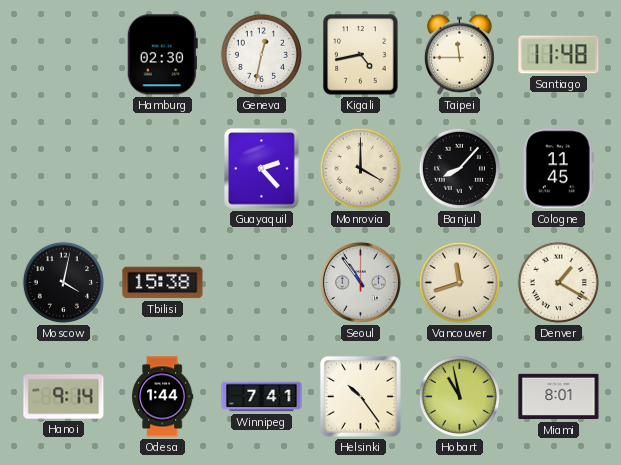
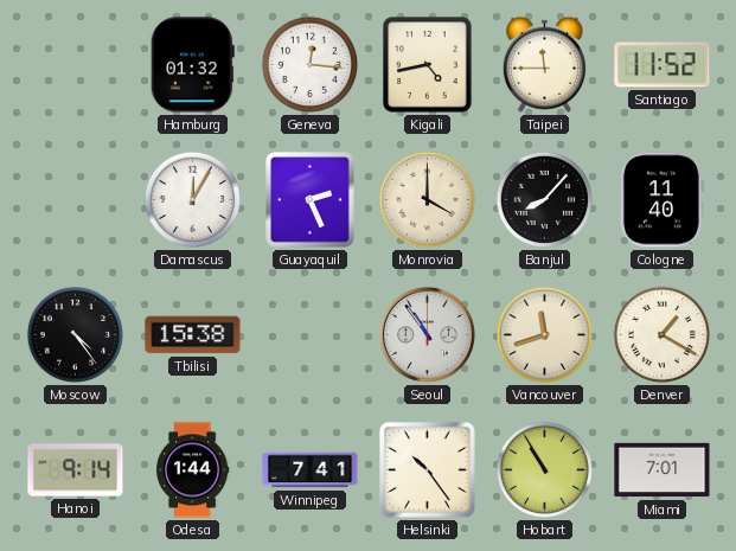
Hamburg: 02:30 -> 01:32
Geneva: 12:32 -> 12:16
Santiago: 11:48 -> 11:52
Damascus: none -> 12:05
Guayaquil: 2:23 -> 2:26
Cologne: 11:45 -> 11:40
Moscow: 4:02 -> 4:24
Hobart: 10:58 -> 10:55
Miami: 8:01 -> 7:01
